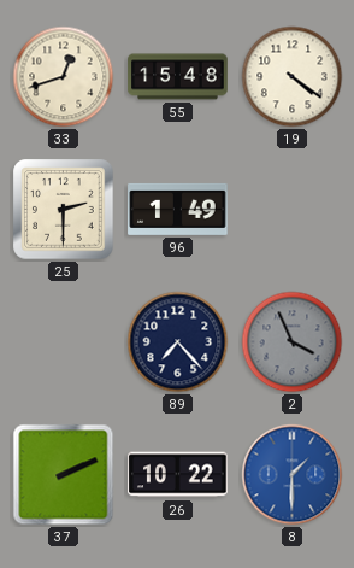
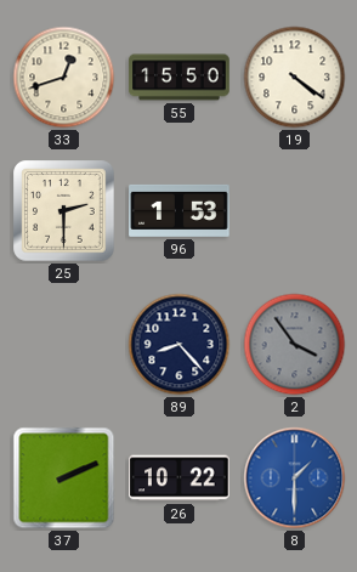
55: 15:48 -> 15:50
96: 1:49 -> 1:53
89: 7:23 -> 8:23
2: 3:56 -> 3:54
